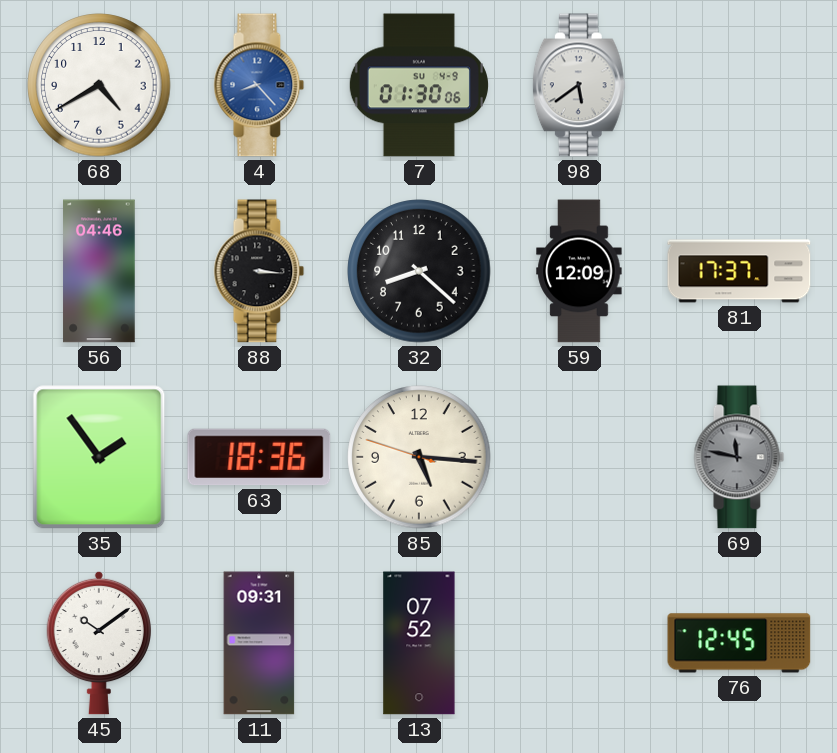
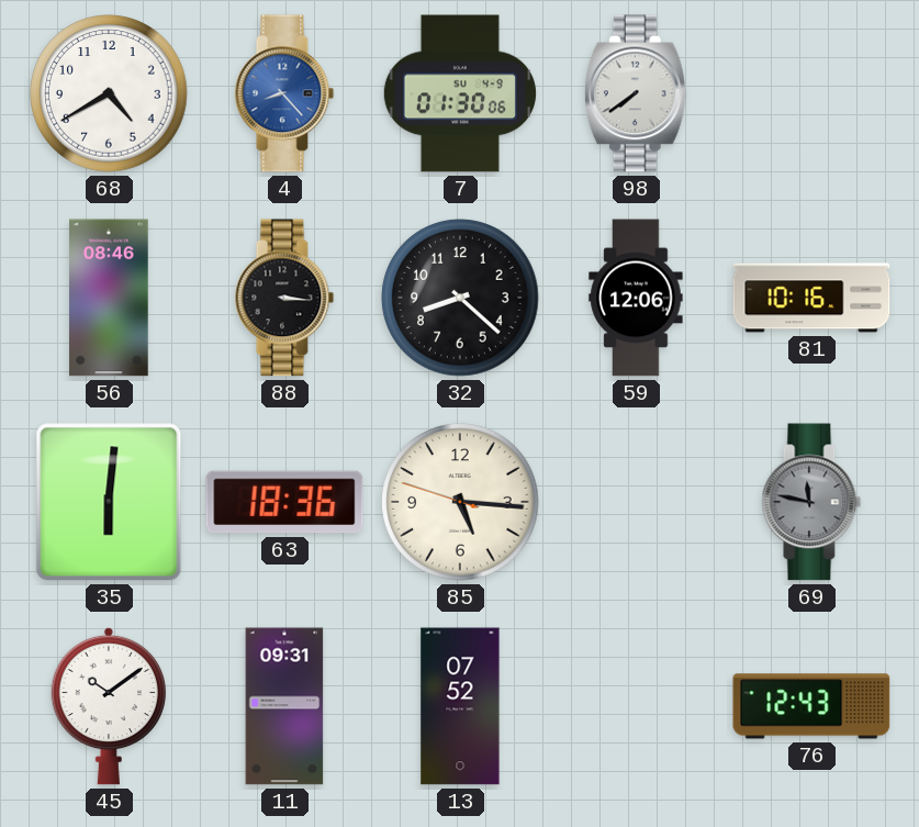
98: 5:39 -> 7:39
56: 04:46 -> 08:46
59: 12:09 -> 12:06
81: 17:37 -> 10:16
35: 1:54 -> 6:01
76: 12:45 -> 12:43
